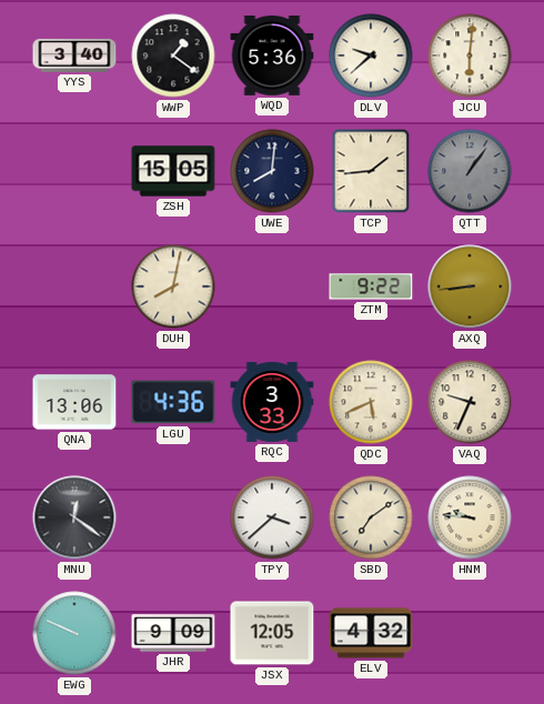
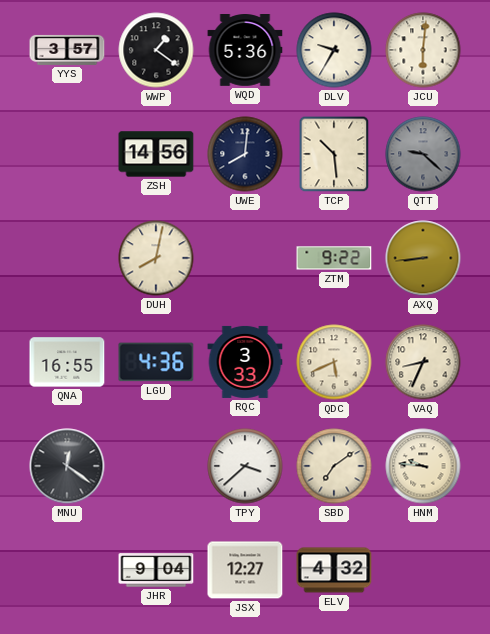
YYS: 3:40 -> 3:57
DLV: 9:38 -> 9:35
ZSH: 15:05 -> 14:56
TCP: 1:44 -> 10:29
QTT: 1:06 -> 9:22
QNA: 13:06 -> 16:55
VAQ: 9:34 -> 8:34
EWG: 9:49 -> none
JHR: 9:09 -> 9:04
JSX: 12:05 -> 12:27
